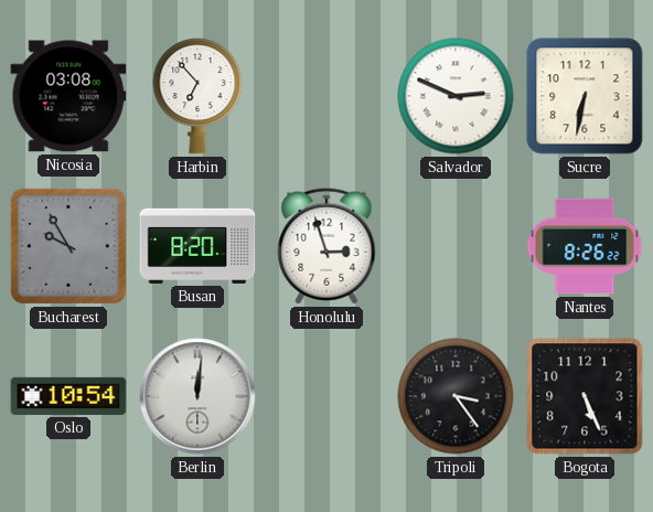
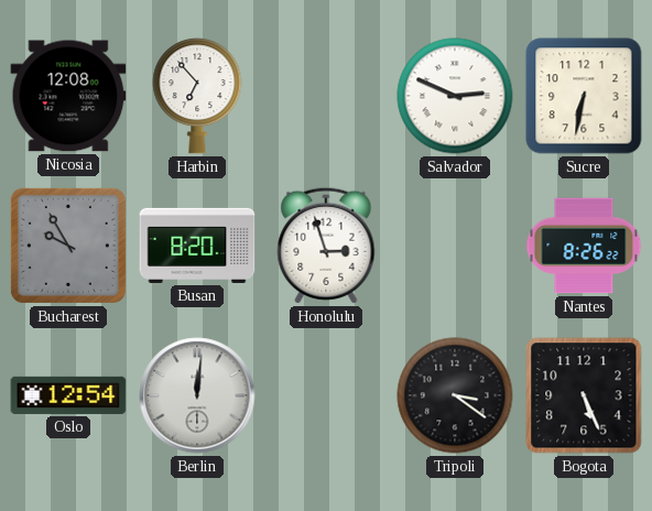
Nicosia: 03:08 -> 12:08
Oslo: 10:54 -> 12:54
Tripoli: 3:24 -> 3:21
